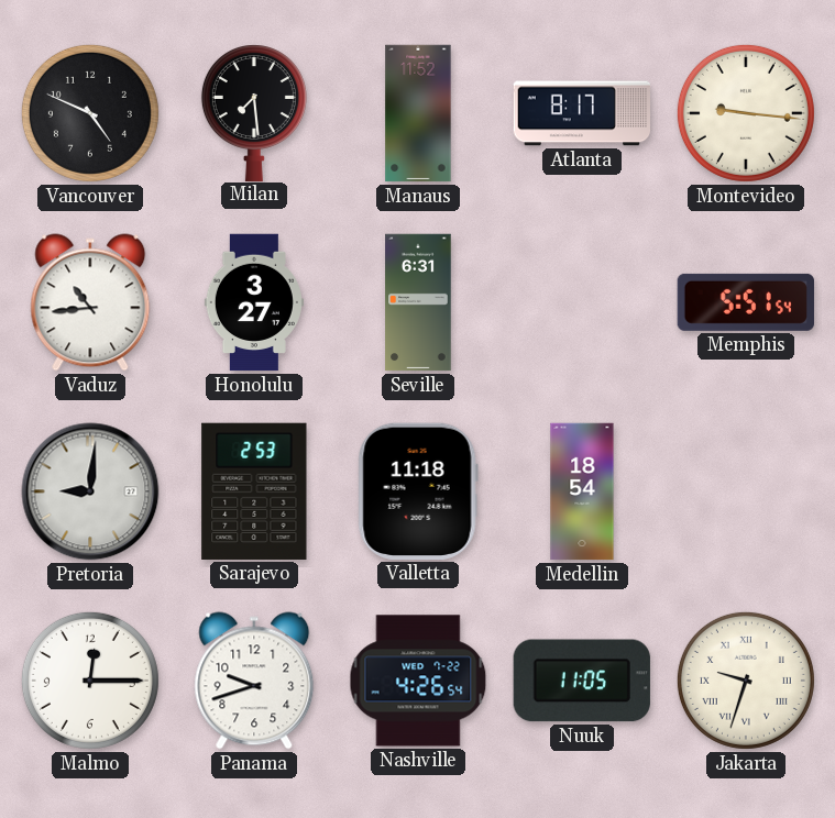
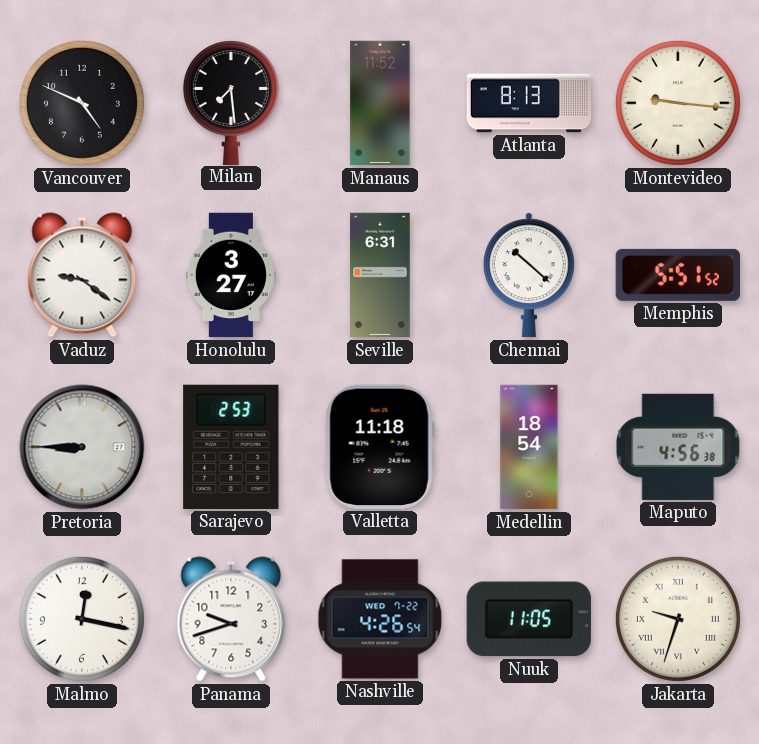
Atlanta: 8:17 -> 8:13
Vaduz: 10:44 -> 9:21
Chennai: none -> 10:22
Memphis: 5:51:54 -> 5:51:52
Pretoria: 9:01 -> 8:45
Maputo: none -> 4:56
Malmo: 12:15 -> 12:17
